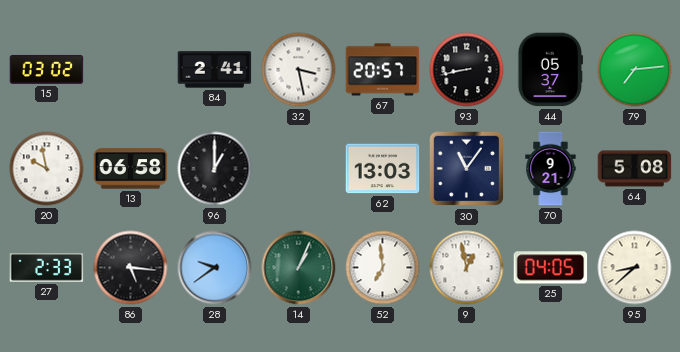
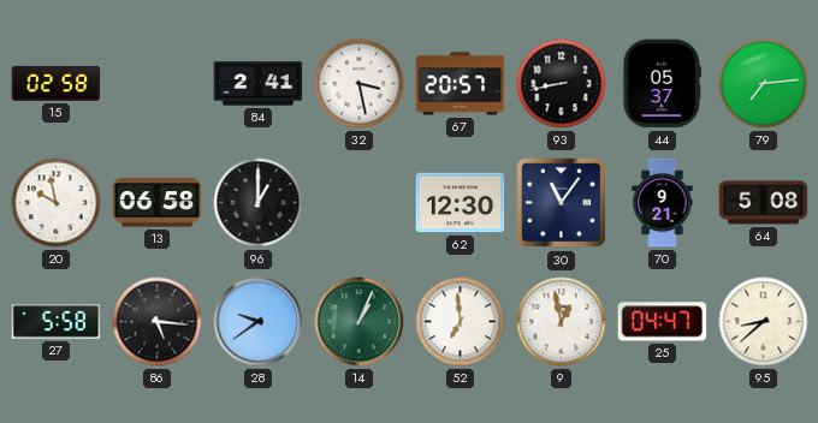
15: 03:02 -> 02:58
62: 13:03 -> 12:30
27: 2:33 -> 5:58
25: 04:05 -> 04:47
